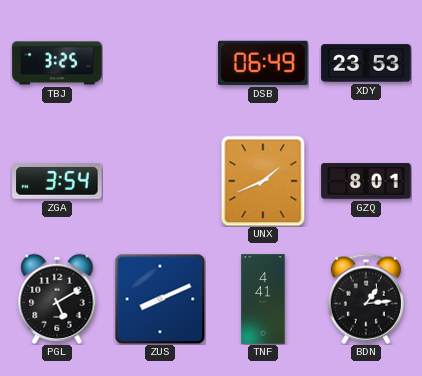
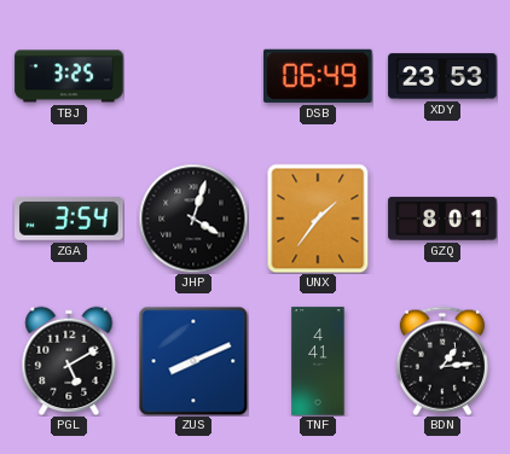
JHP: none -> 4:03
UNX: 1:41 -> 1:36
